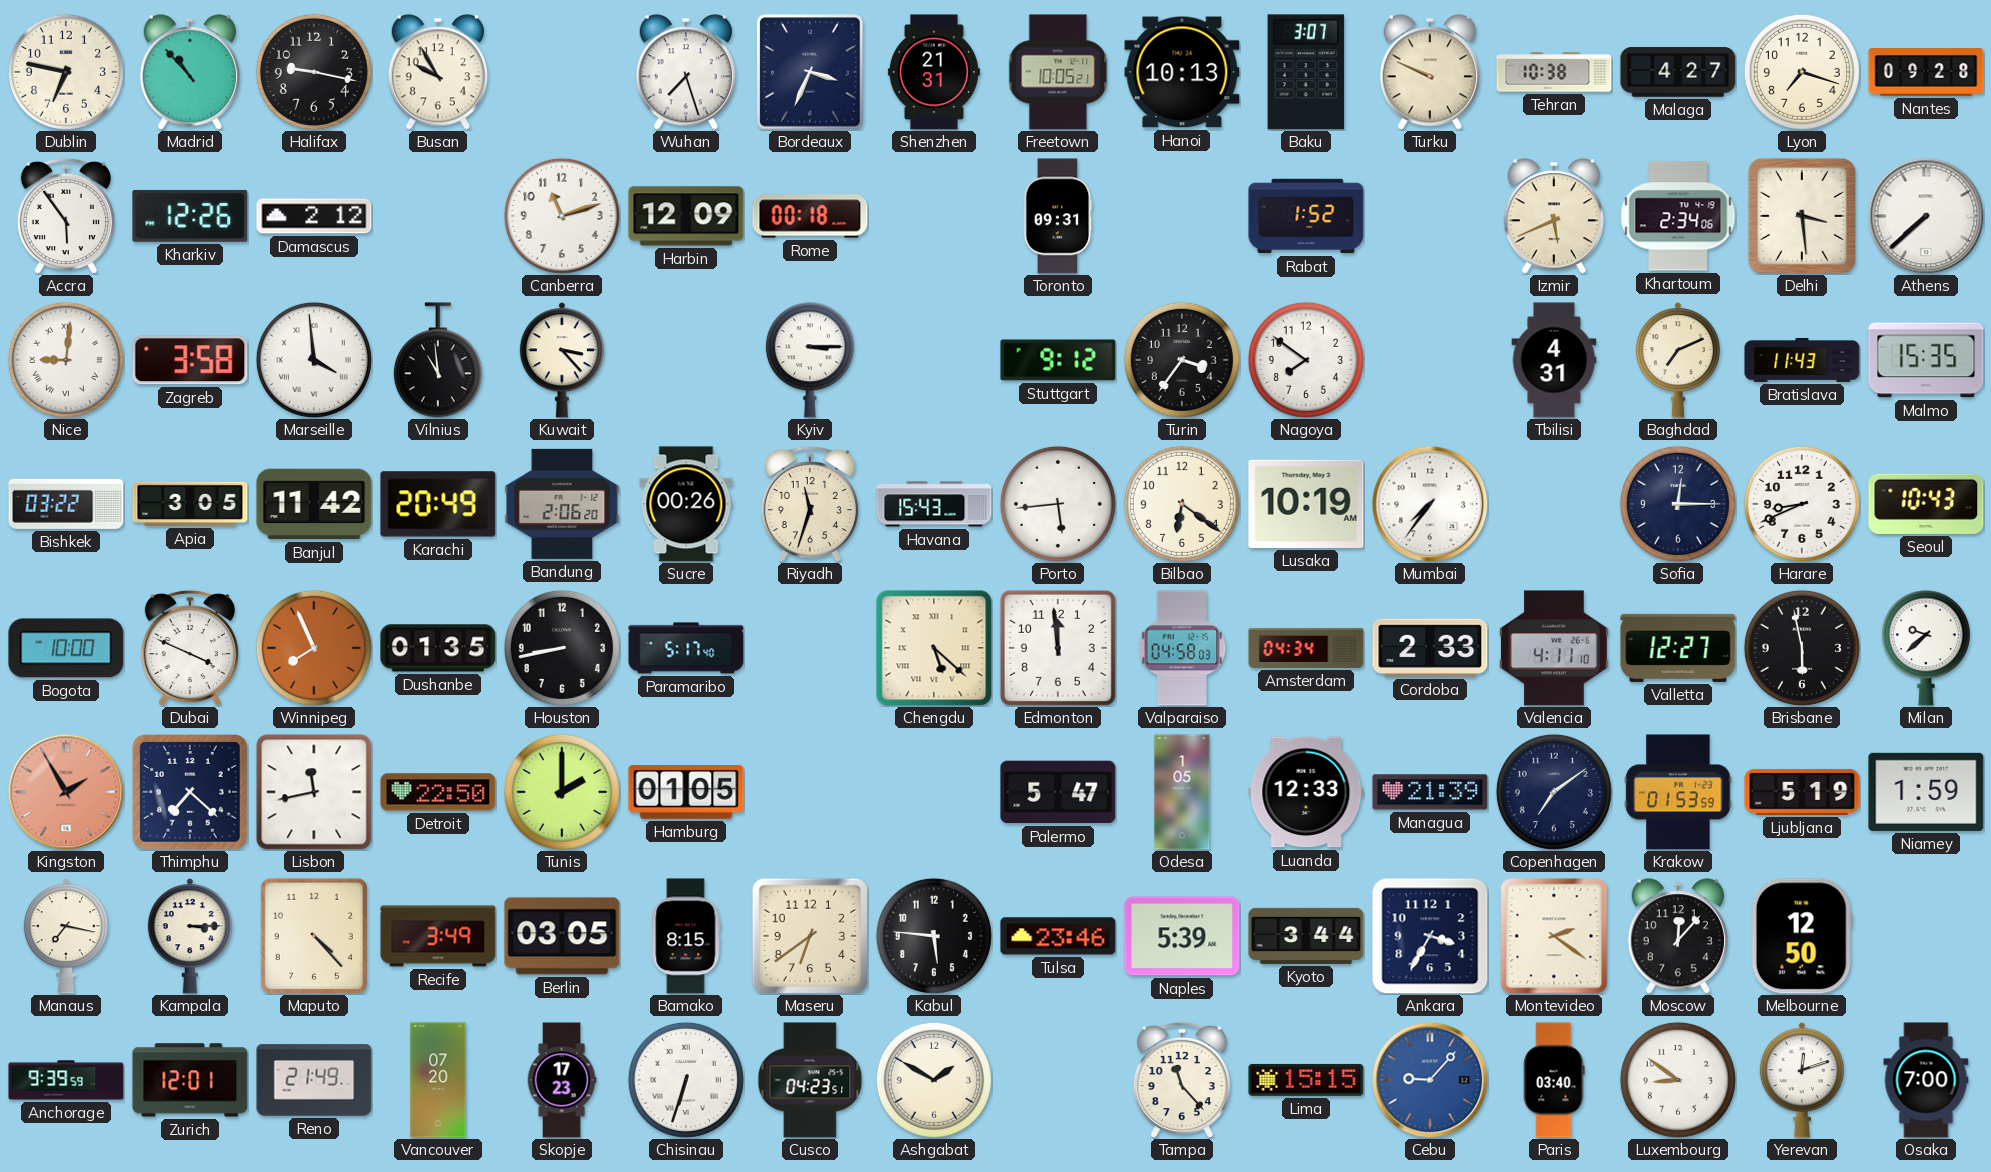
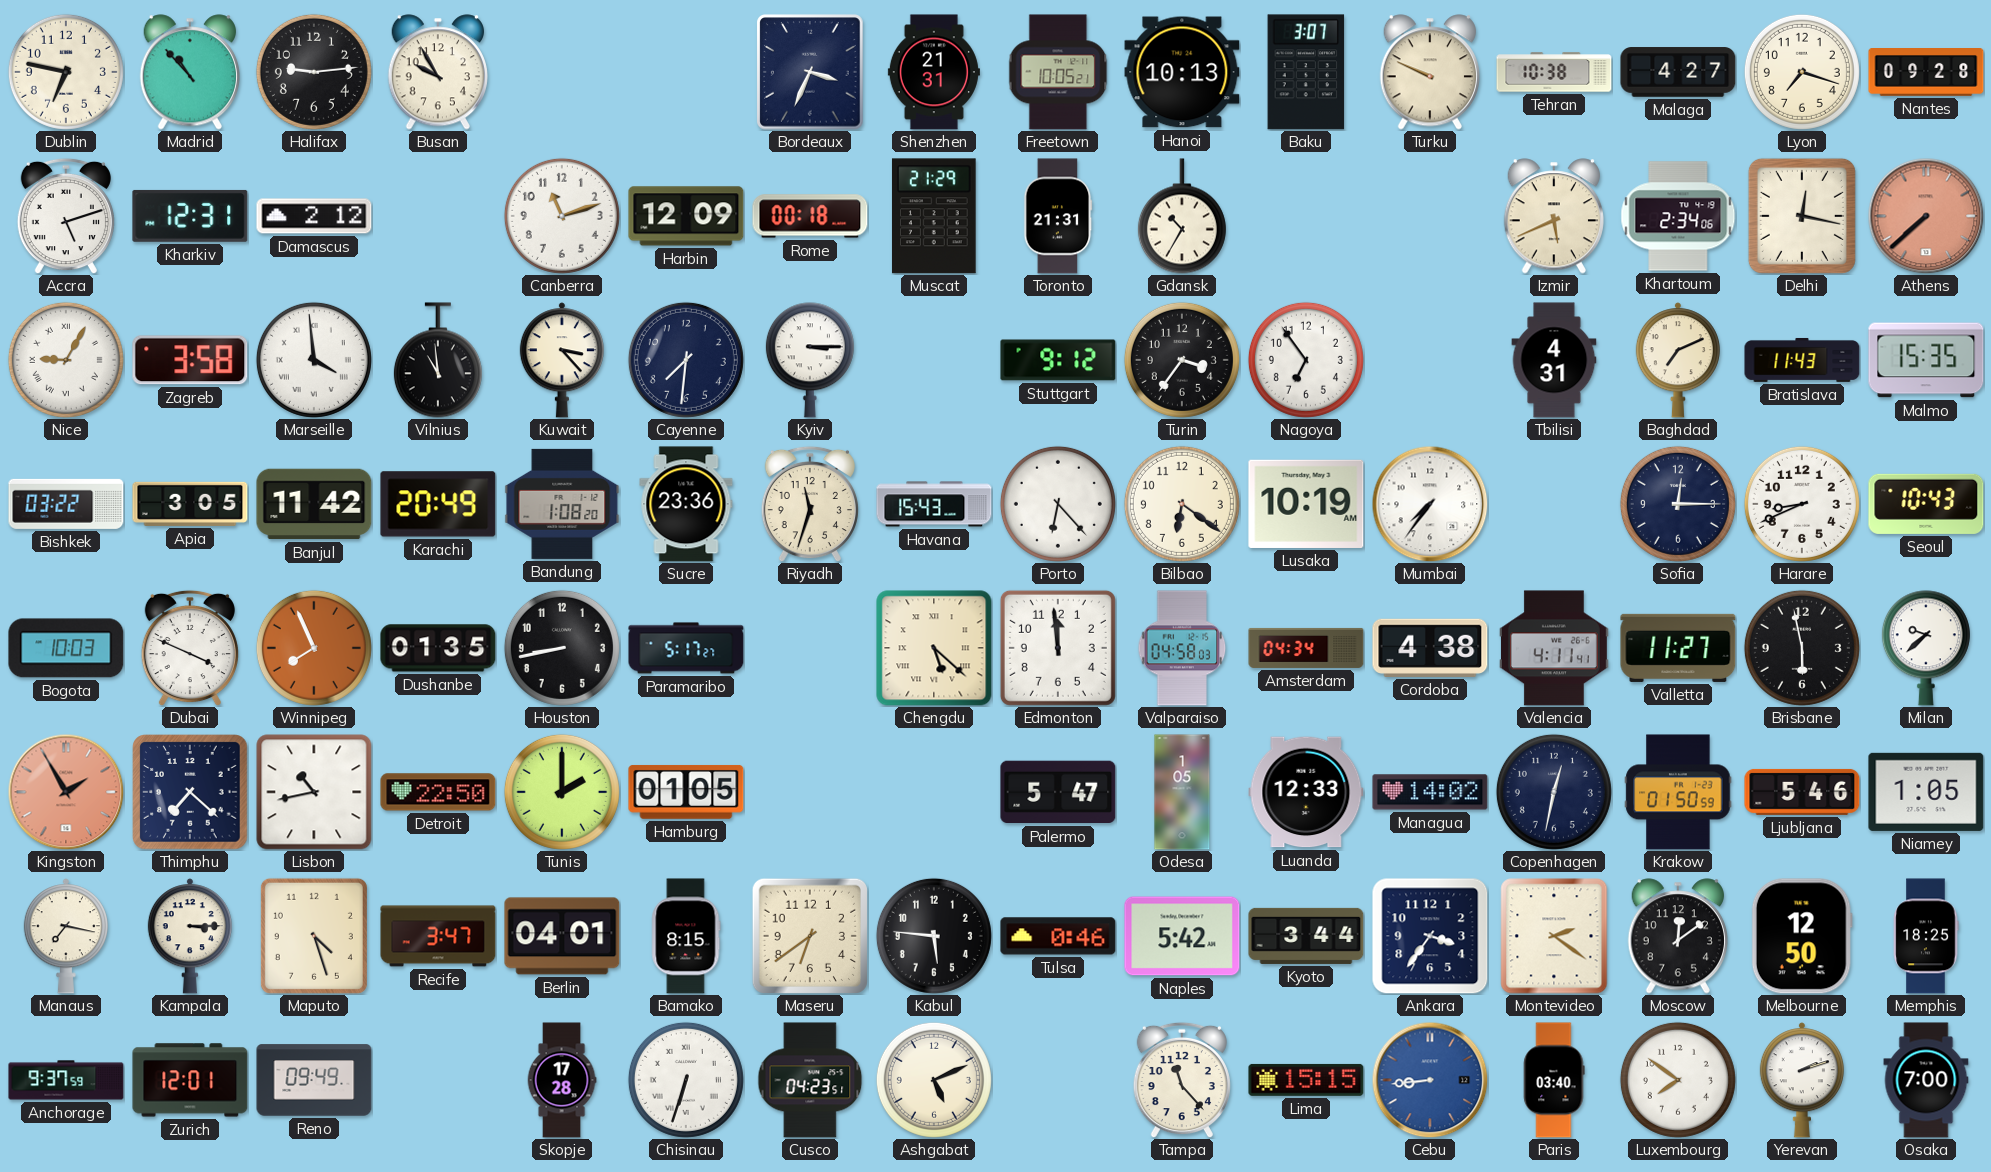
Halifax: 9:17 -> 9:14
Wuhan: 7:27 -> none
Accra: 5:54 -> 5:12
Kharkiv: 12:26 -> 12:31
Muscat: none -> 21:29
Toronto: 09:31 -> 21:31
Gdansk: none -> 10:35
Rabat: 1:52 -> none
Delhi: 3:29 -> 12:17
Athens dial: white -> salmon
Nice: 9:01 -> 9:05
Cayenne: none -> 7:31
Nagoya: 7:51 -> 6:54
Bandung: 2:06 -> 1:08
Sucre: 00:26 -> 23:36
Porto: 5:44 -> 6:23
Bogota: 10:00 -> 10:03
Paramaribo: 5:17:40 -> 5:17:27
Cordoba: 2:33 -> 4:38
Valencia: 4:11:10 -> 4:11:41
Valletta: 12:27 -> 11:27
Lisbon: 11:43 -> 10:43
Managua: 21:39 -> 14:02
Copenhagen: 7:09 -> 12:32
Krakow: 01:53 -> 01:50
Ljubljana: 5:19 -> 5:46
Niamey: 1:59 -> 1:05
Maputo: 4:23 -> 4:27
Recife: 3:49 -> 3:47
Berlin: 03:05 -> 04:01
Tulsa: 23:46 -> 0:46
Naples: 5:39 -> 5:42
Ankara: 3:35 -> 3:36
Moscow: 12:07 -> 12:09
Memphis: none -> 18:25
Anchorage: 9:39 -> 9:37
Reno: 21:49 -> 09:49
Vancouver: 07:20 -> none
Skopje: 17:23 -> 17:28
Ashgabat: 1:50 -> 5:11
Cebu: 9:07 -> 8:44
Luxembourg: 8:51 -> 7:51
Yerevan: 12:12 -> 2:12
